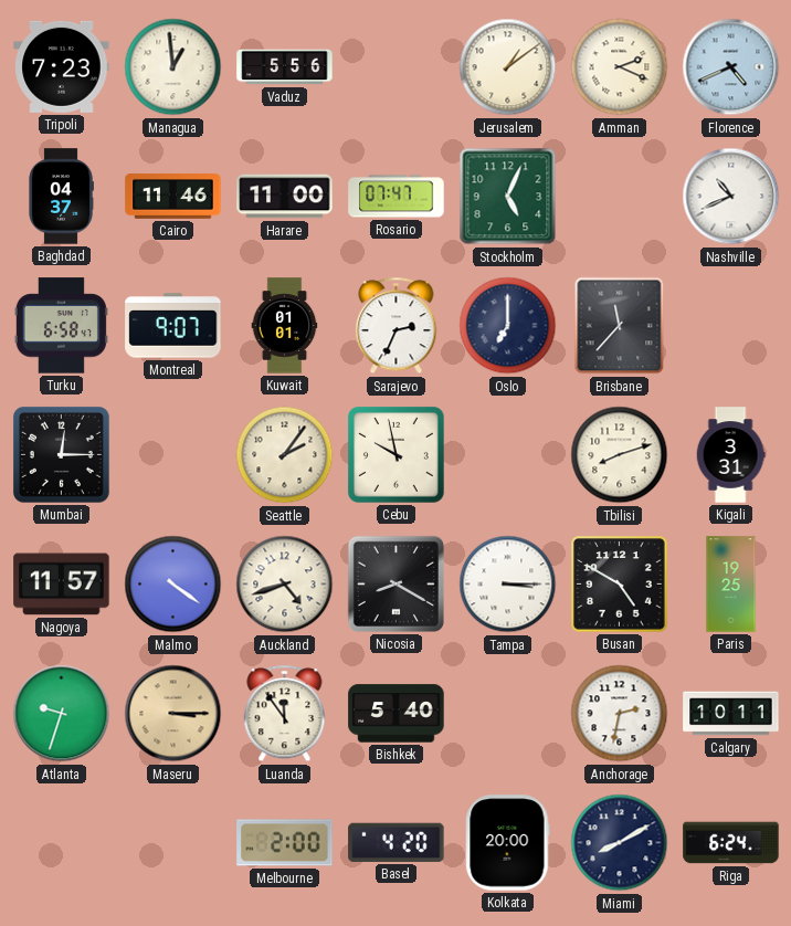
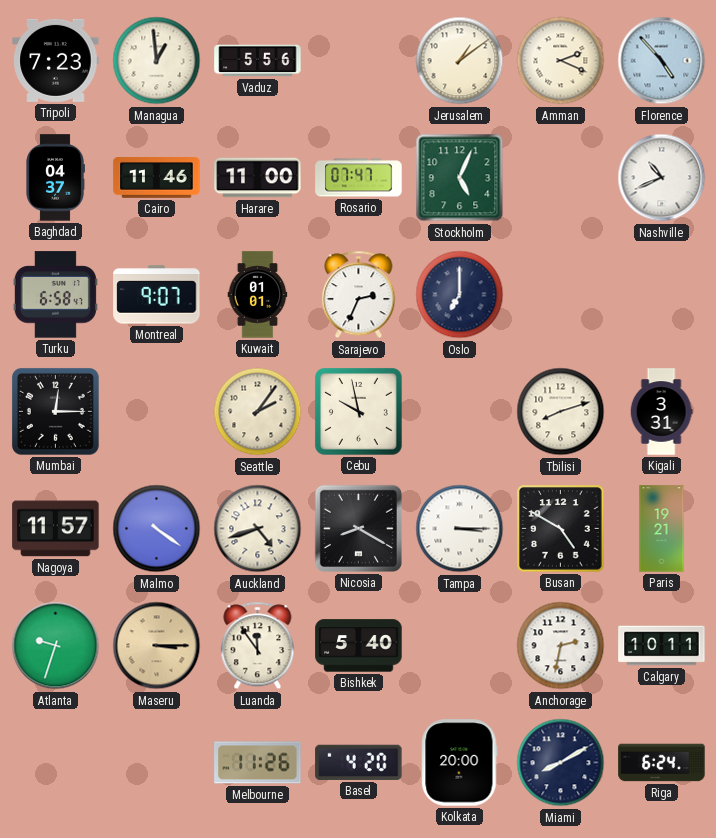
Florence: 4:41 -> 4:53
Brisbane: 11:37 -> none
Paris: 19:25 -> 19:21
Melbourne: 2:00 -> 11:26
